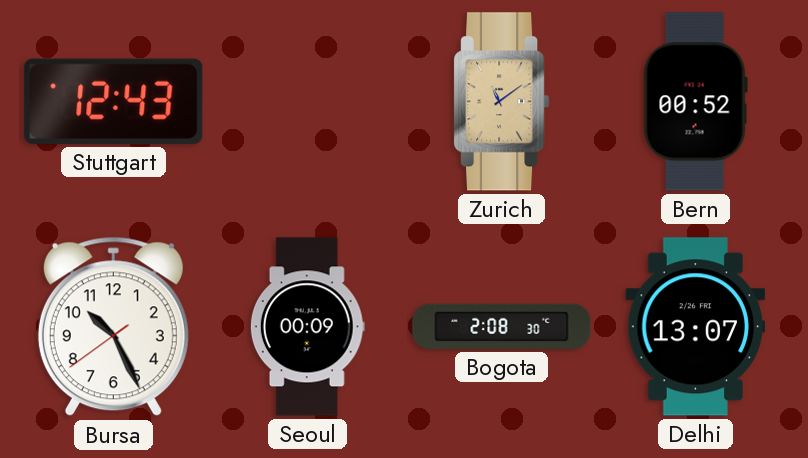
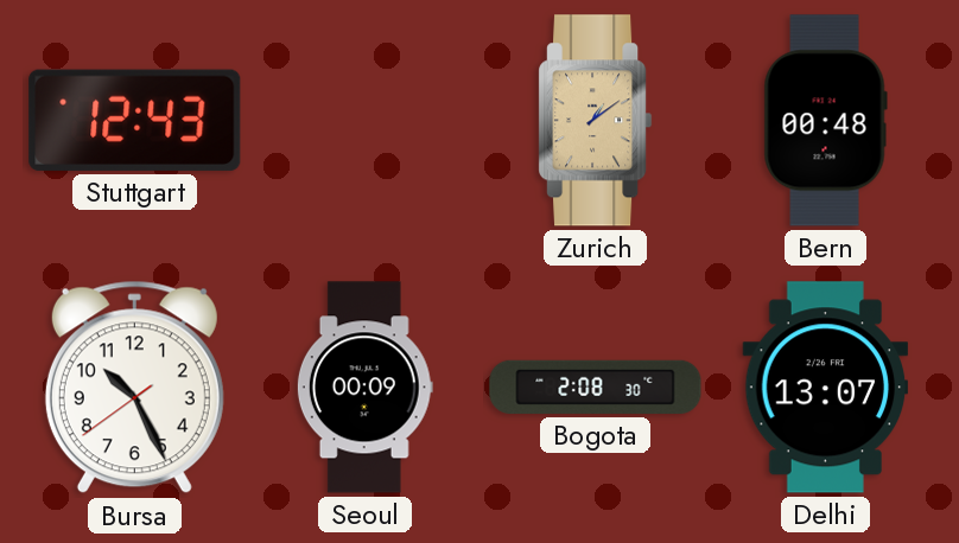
Zurich: 11:09 -> 1:09
Bern: 00:52 -> 00:48
